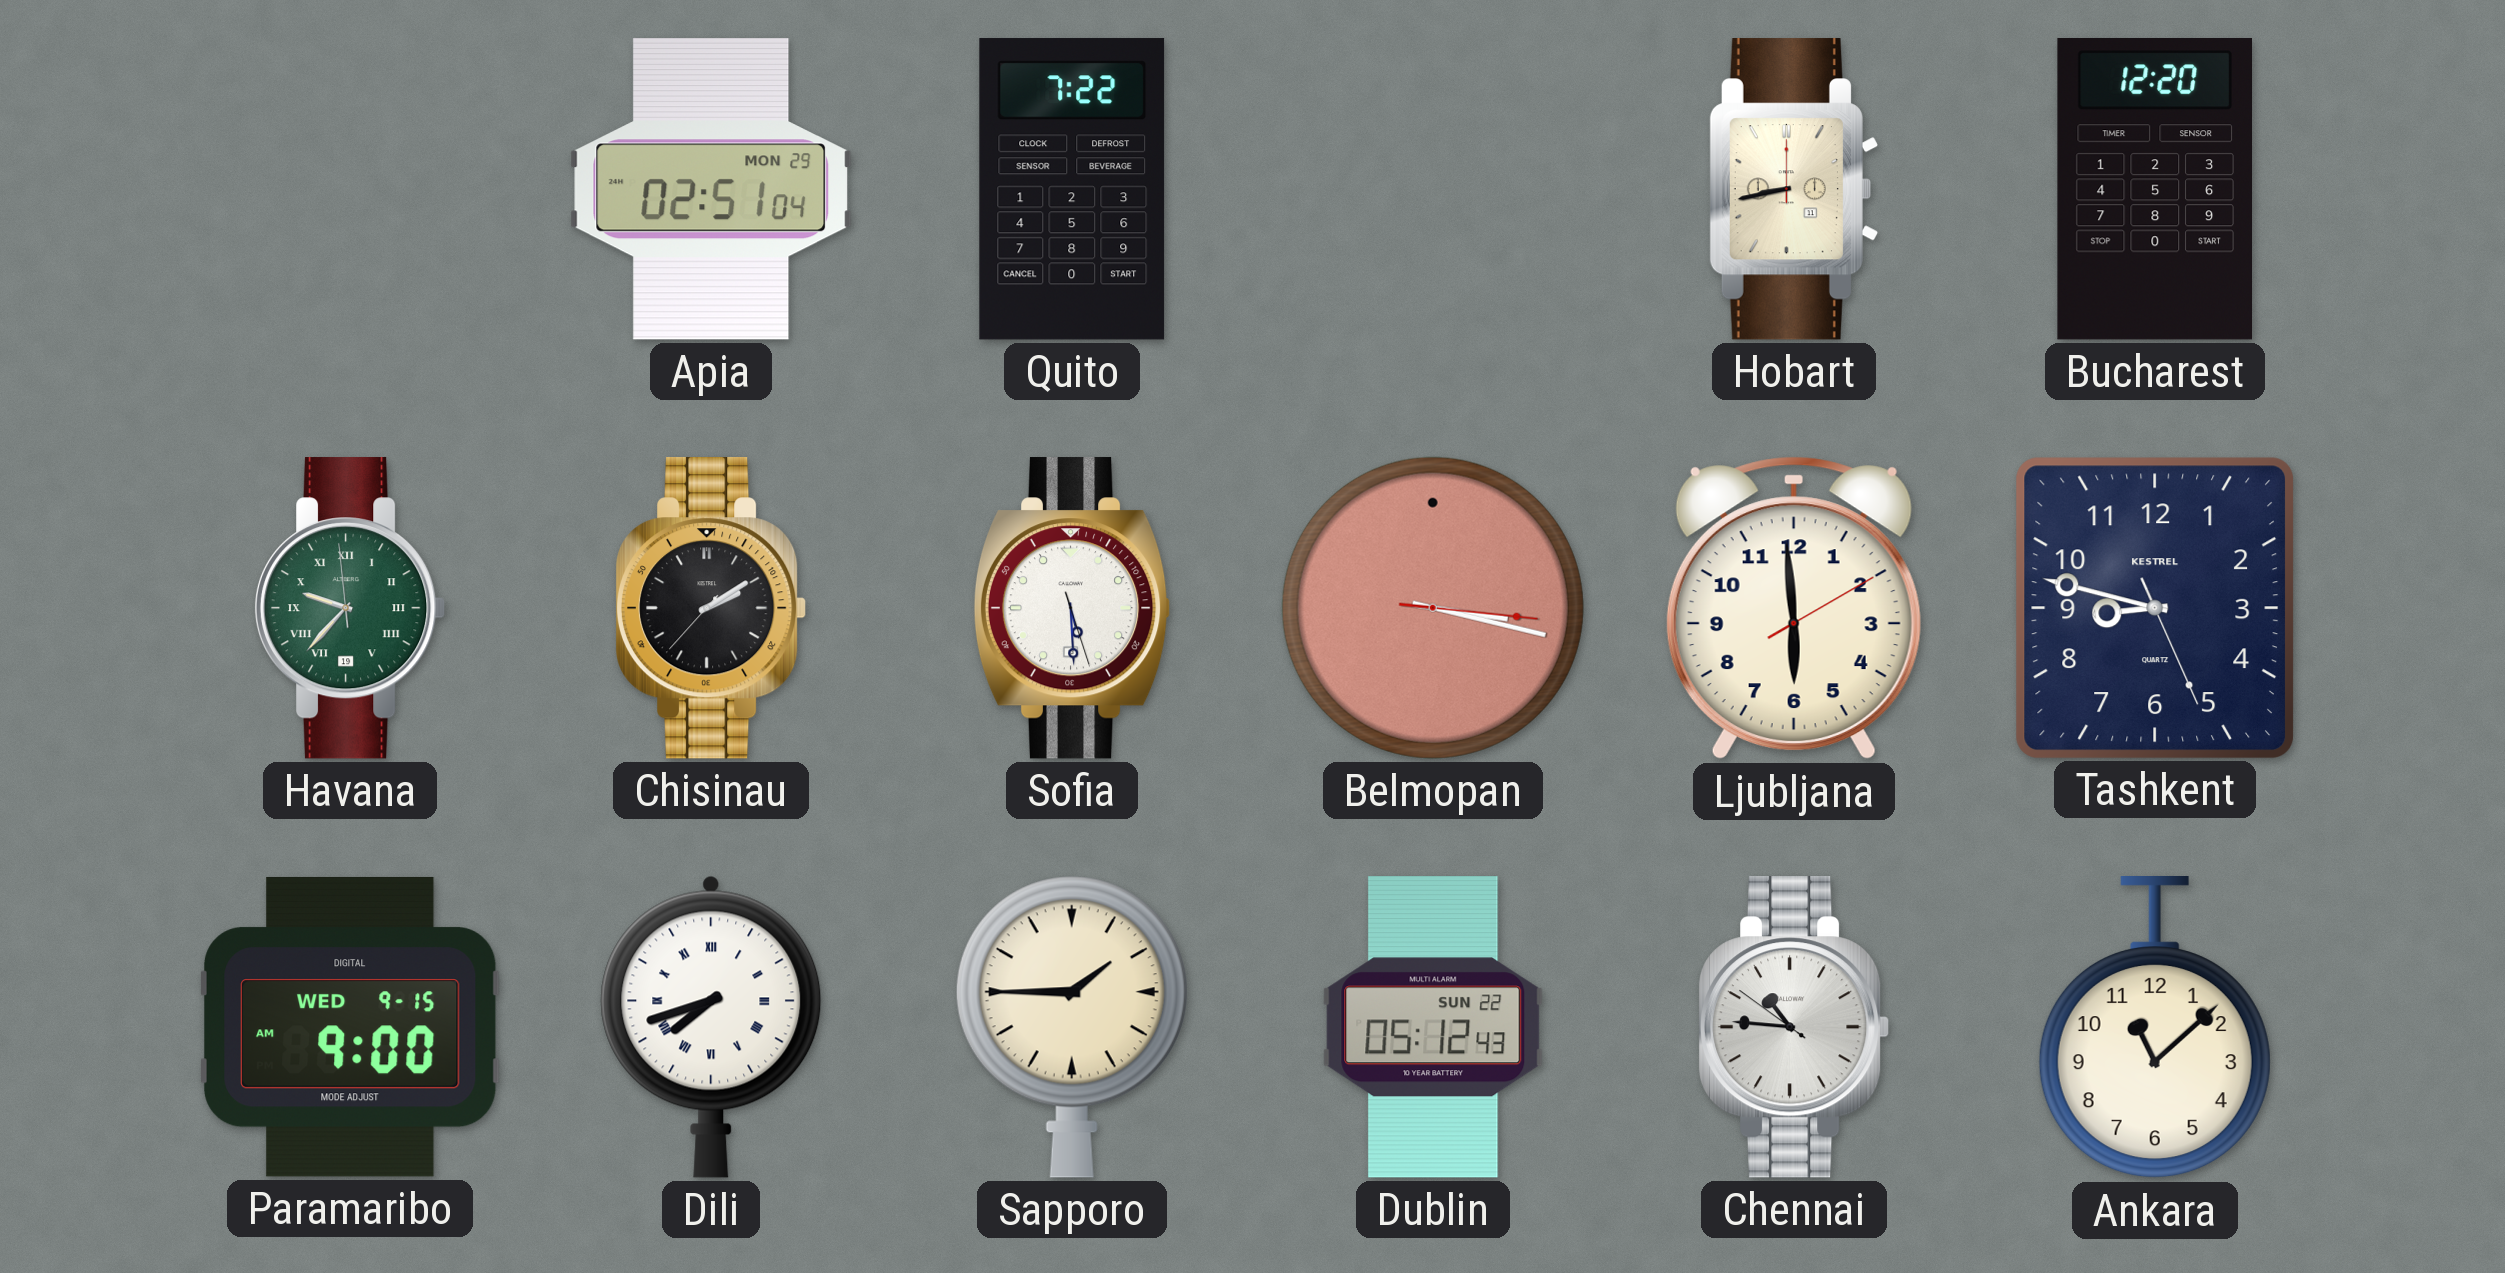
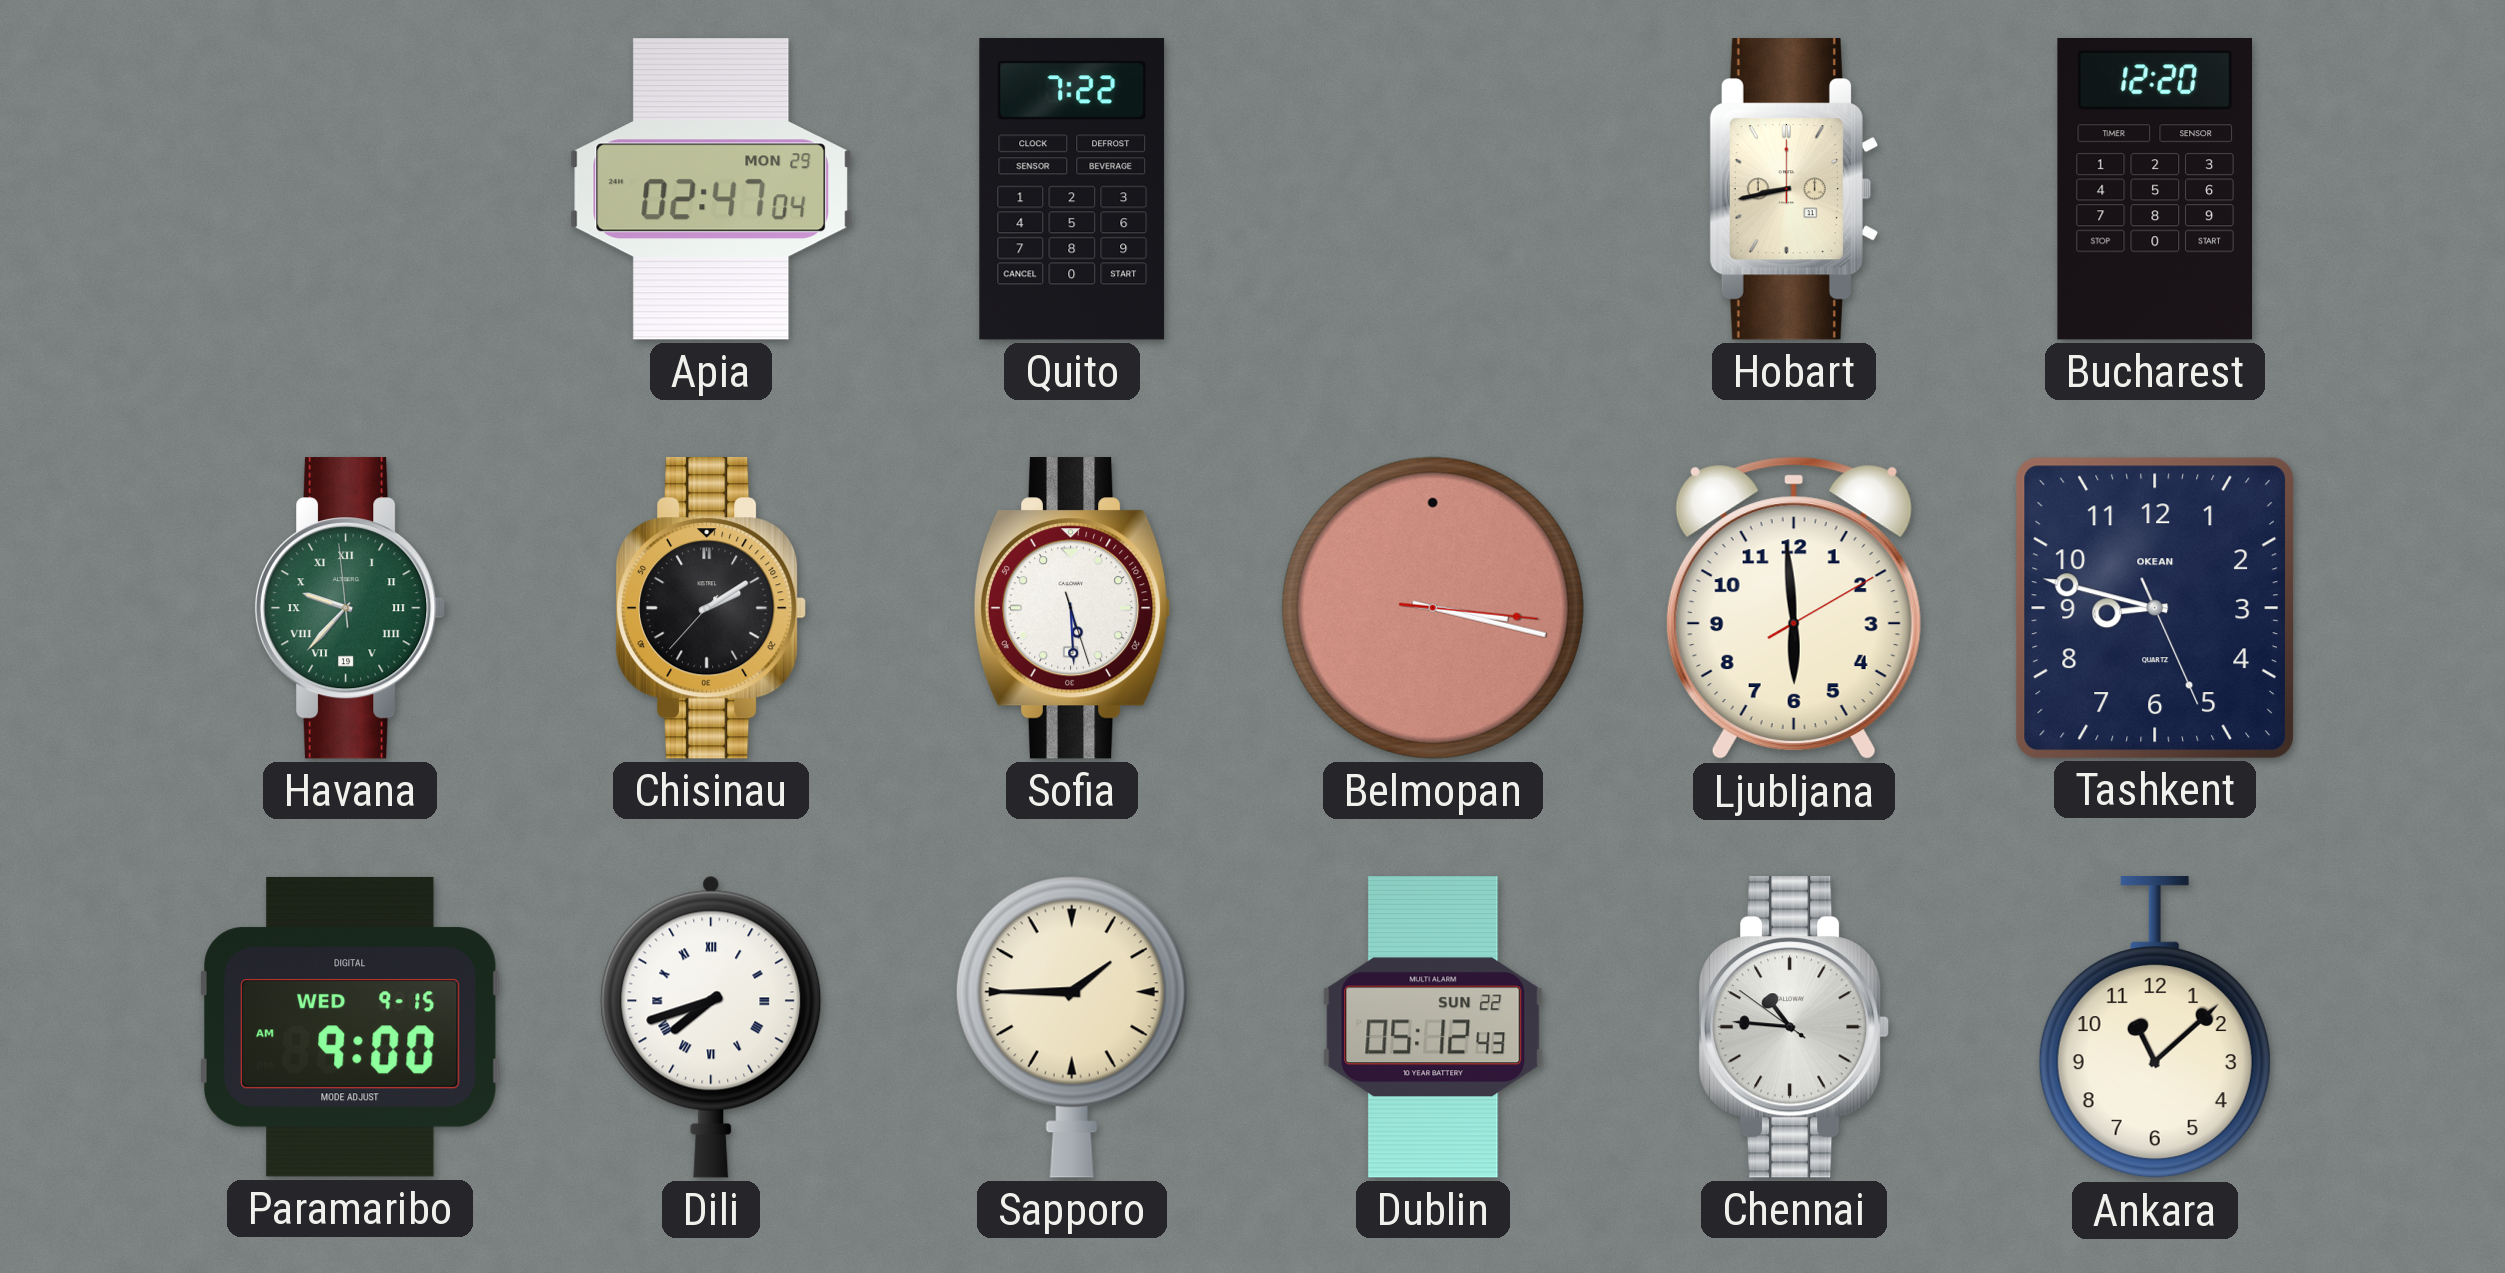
Apia: 02:51 -> 02:47
Tashkent brand: KESTREL -> OKEAN
